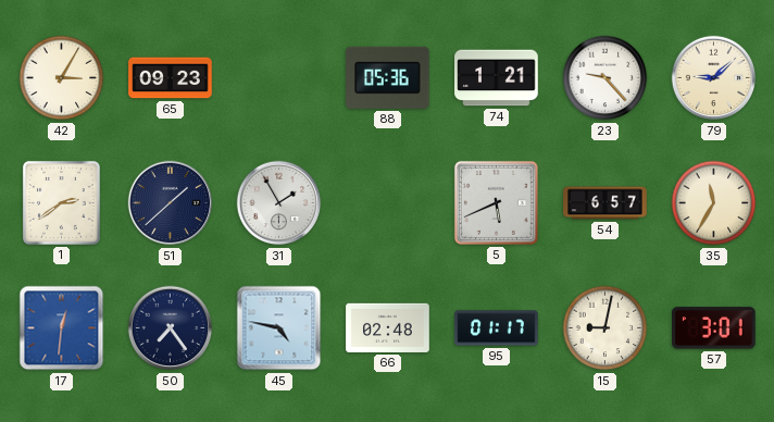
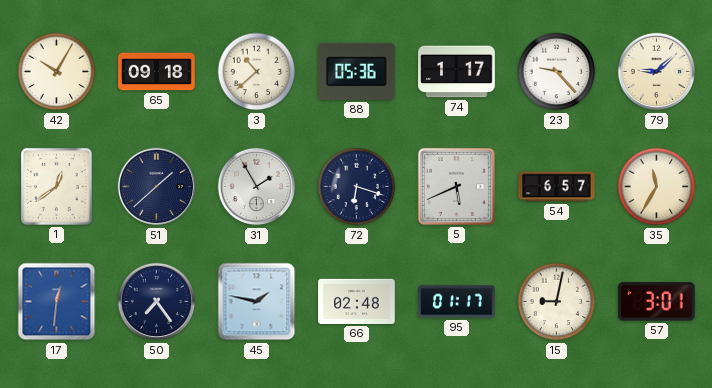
42: 3:05 -> 10:05
65: 09:23 -> 09:18
3: none -> 10:38
74: 1:21 -> 1:17
1: 2:39 -> 12:39
72: none -> 6:18
45: 4:47 -> 1:47
